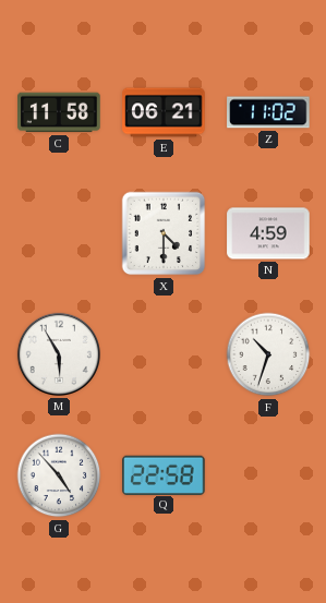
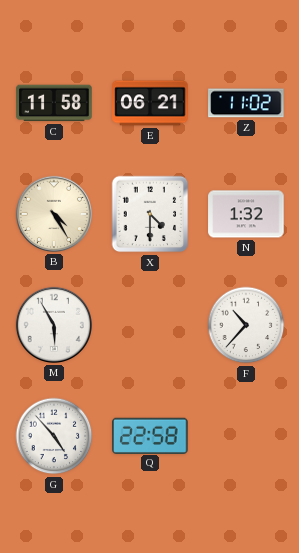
B: none -> 4:25
N: 4:59 -> 1:32
F: 10:33 -> 10:37
